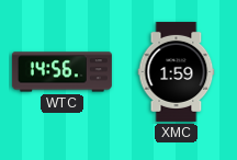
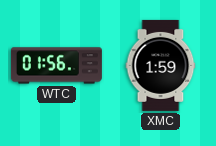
WTC: 14:56 -> 01:56
